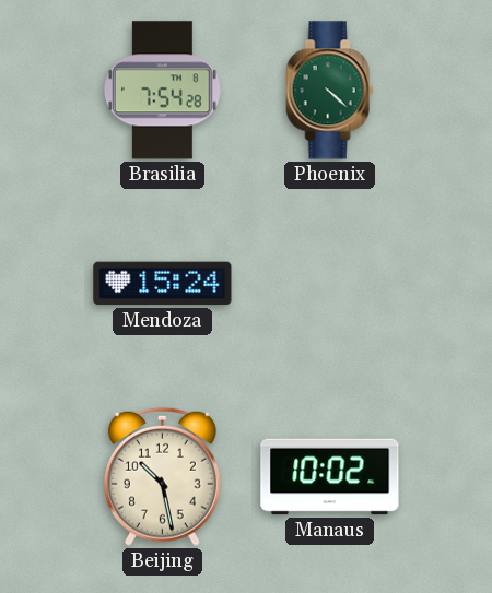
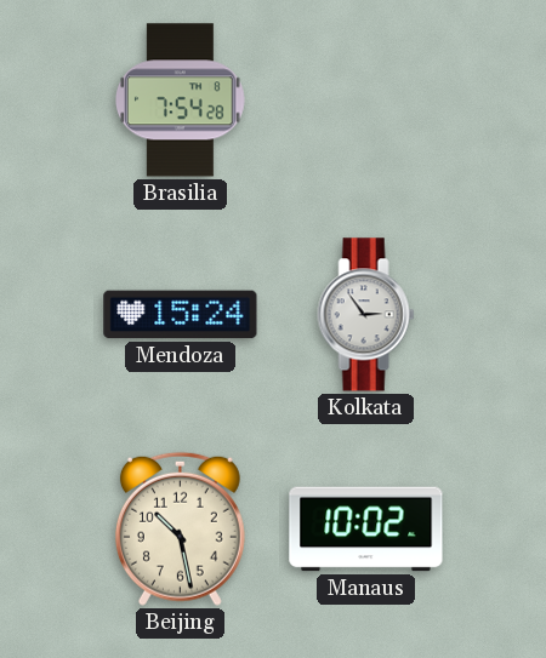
Phoenix: 4:22 -> none
Kolkata: none -> 2:54
